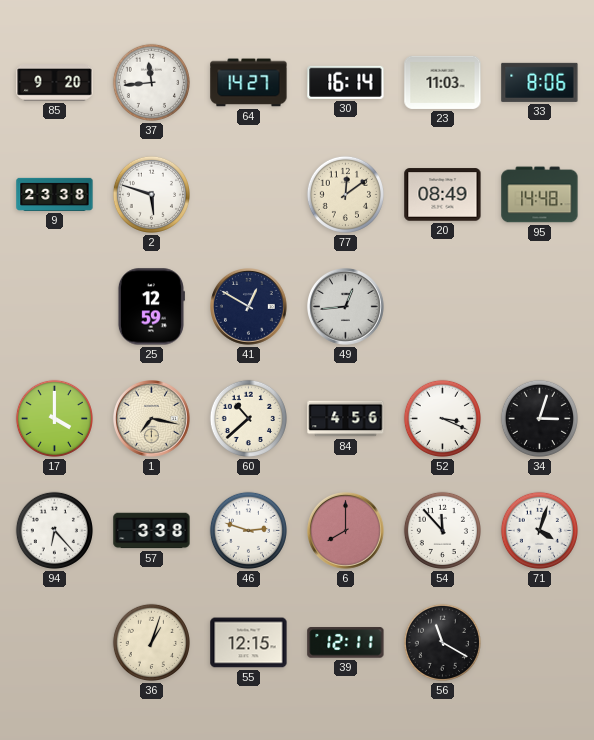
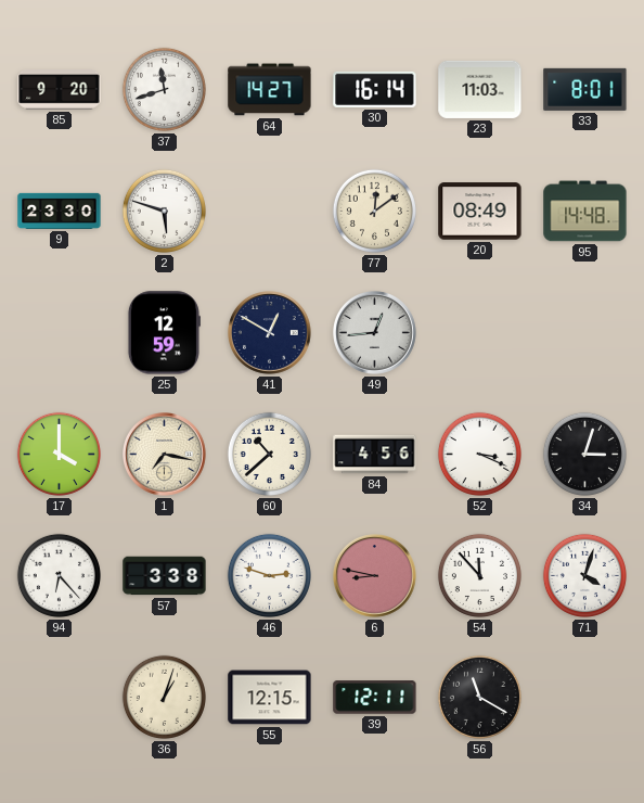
37: 11:44 -> 11:42
33: 8:06 -> 8:01
9: 23:38 -> 23:30
6: 8:00 -> 8:47
